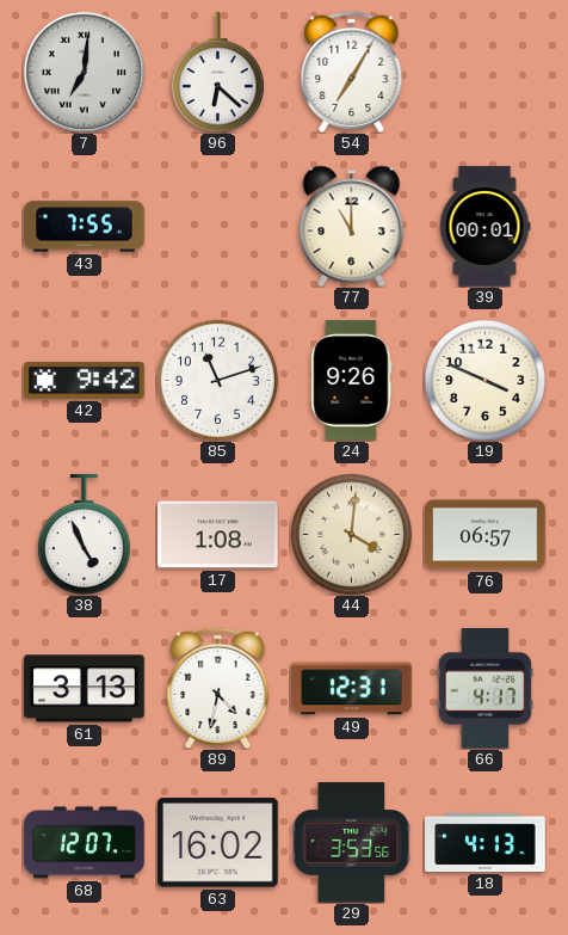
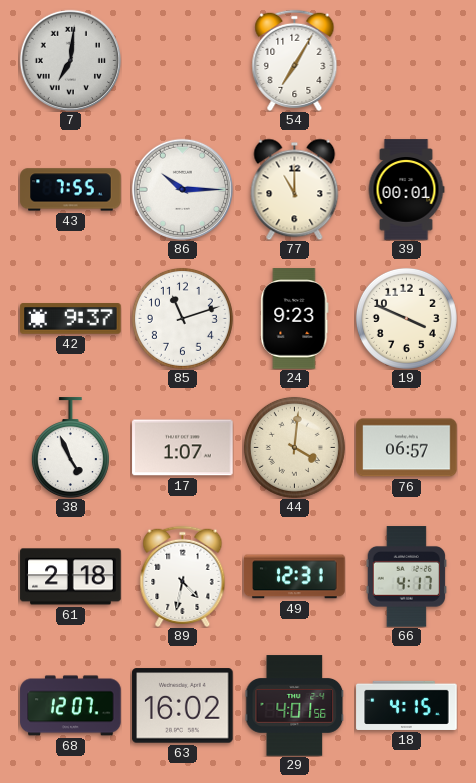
96: 6:22 -> none
86: none -> 10:15
42: 9:42 -> 9:37
24: 9:26 -> 9:23
17: 1:08 -> 1:07
61: 3:13 -> 2:18
29: 3:53 -> 4:01
18: 4:13 -> 4:15
